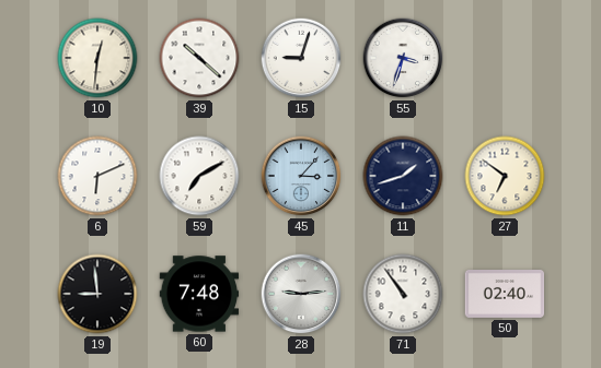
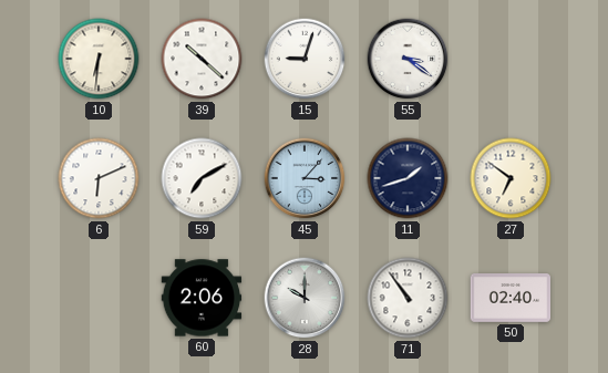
10: 12:31 -> 6:31
55: 3:33 -> 3:21
19: 8:59 -> none
60: 7:48 -> 2:06
28: 9:14 -> 10:00
